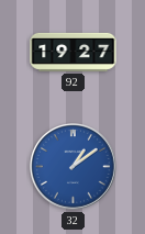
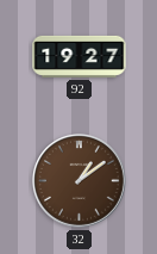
32 dial: blue -> brown
